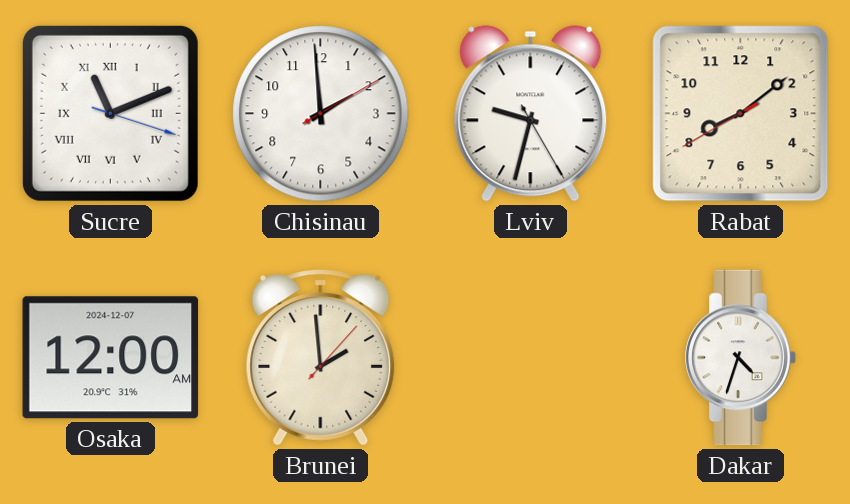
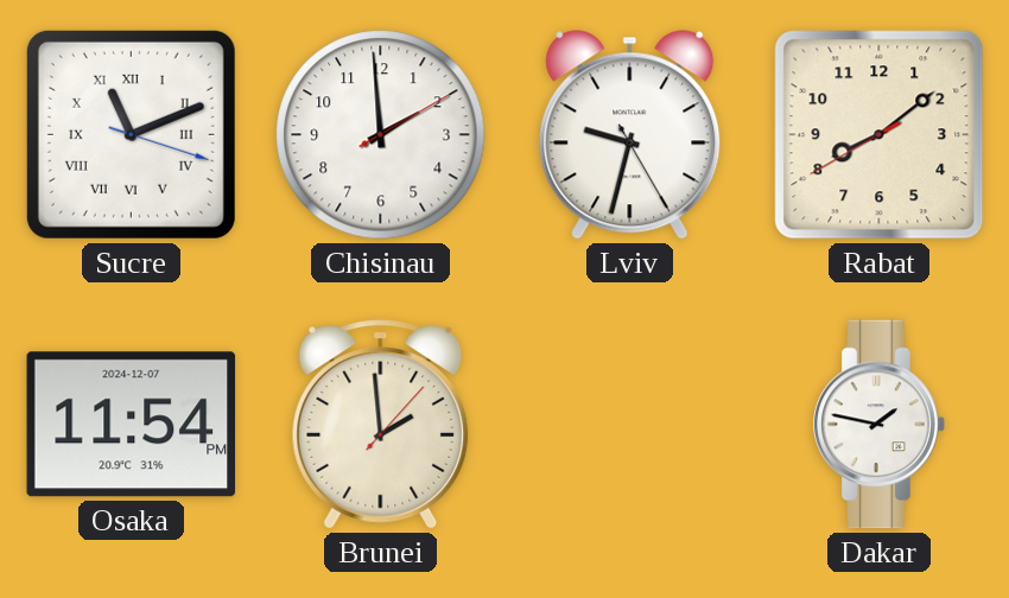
Osaka: 12:00 -> 11:54
Dakar: 4:33 -> 1:47
